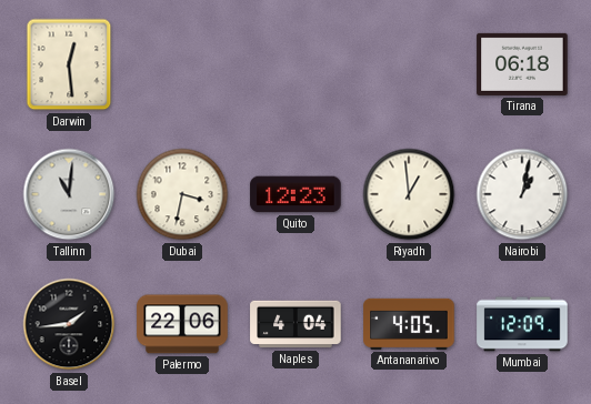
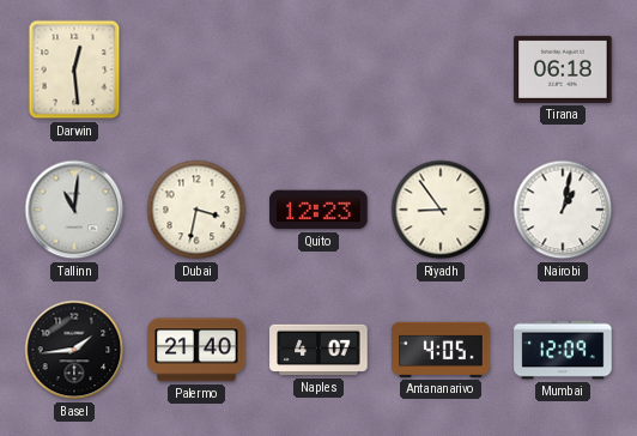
Riyadh: 12:59 -> 8:54
Palermo: 22:06 -> 21:40
Naples: 4:04 -> 4:07
